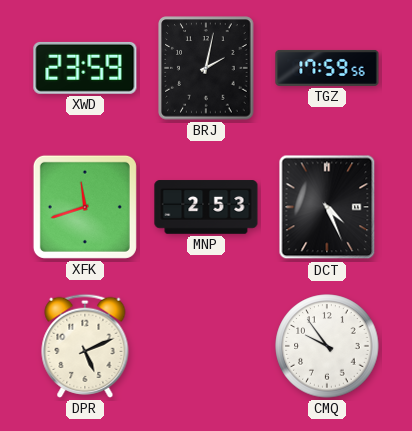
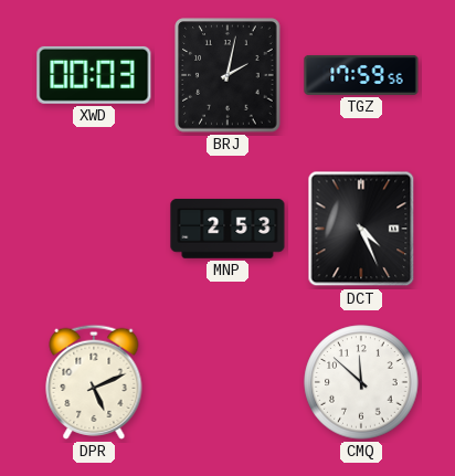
XWD: 23:59 -> 00:03
XFK: 11:42 -> none
CMQ: 9:54 -> 11:52
